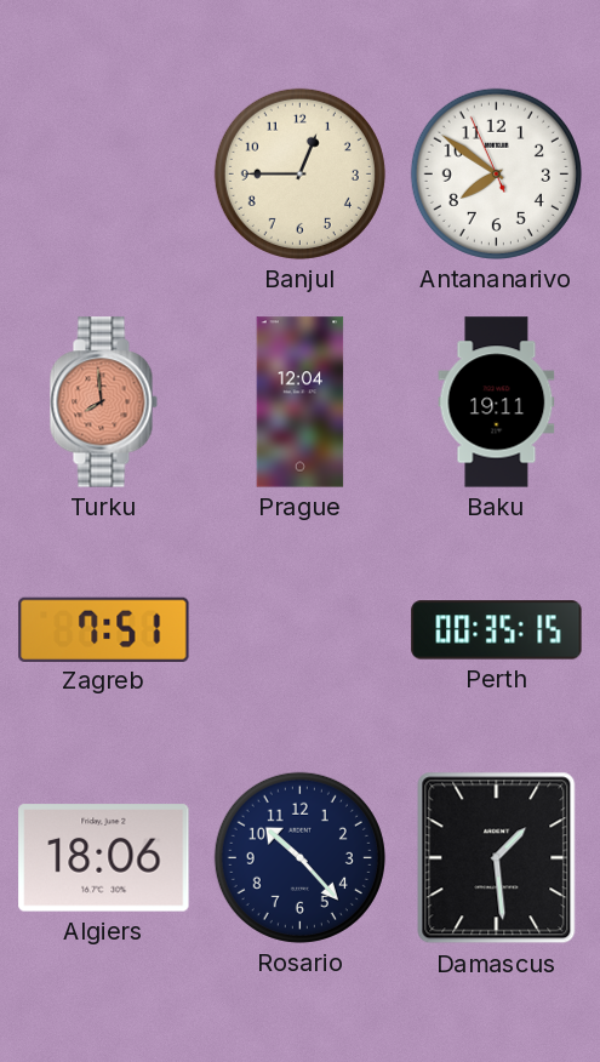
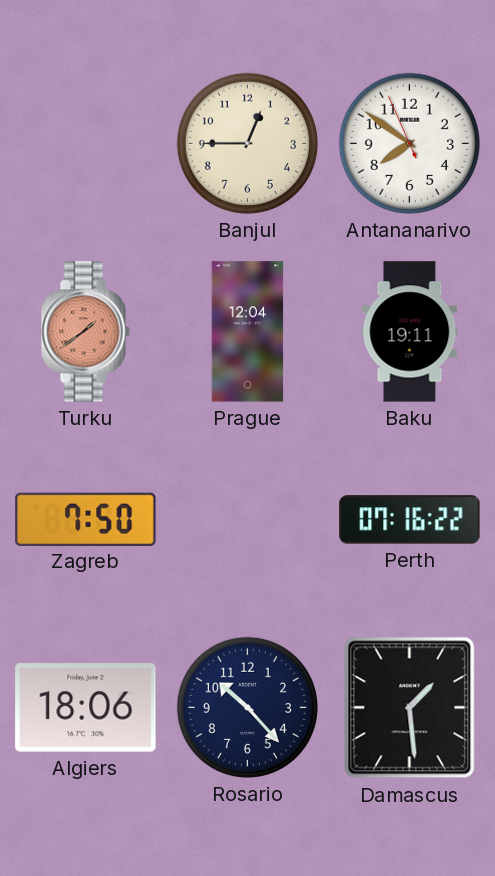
Turku: 7:59 -> 1:39
Zagreb: 7:51 -> 7:50
Perth: 00:35 -> 07:16
